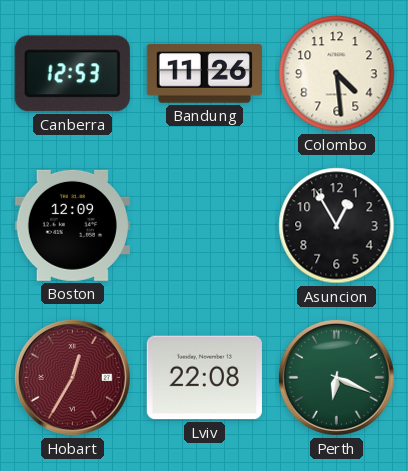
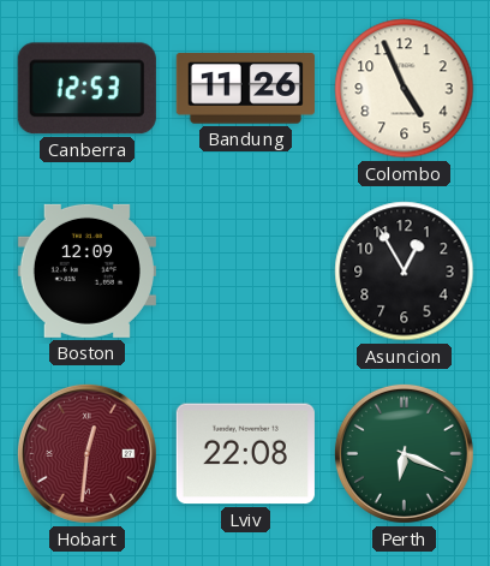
Colombo: 4:29 -> 4:56
Hobart: 12:35 -> 12:31
